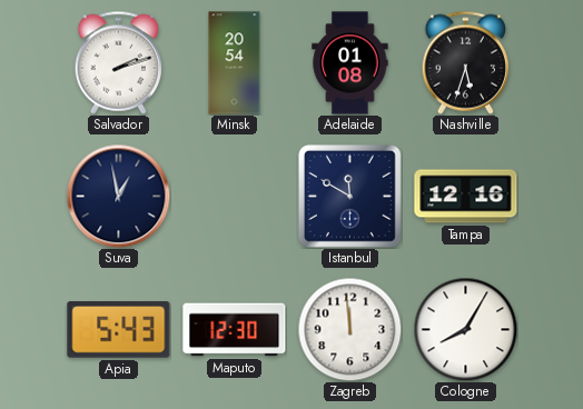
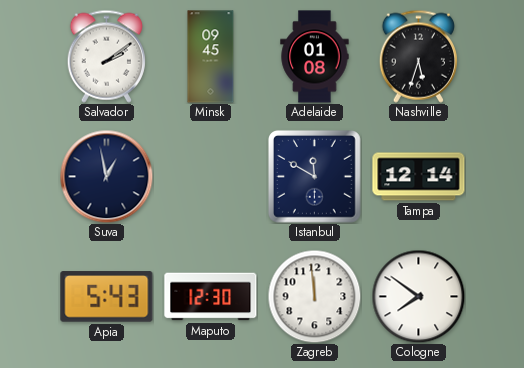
Salvador: 2:12 -> 2:09
Minsk: 20:54 -> 09:45
Tampa: 12:16 -> 12:14
Cologne: 8:05 -> 7:51
